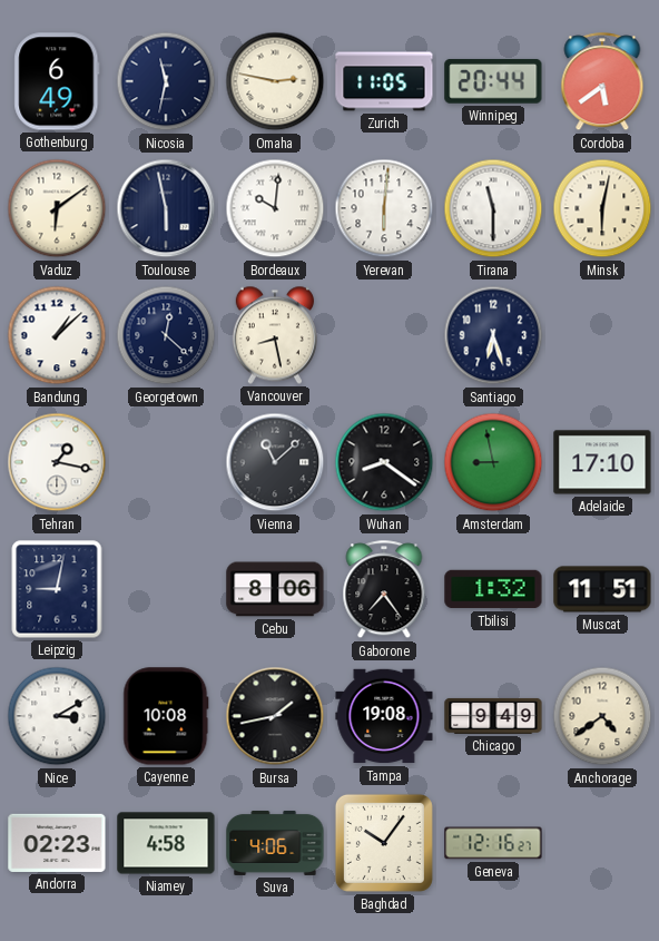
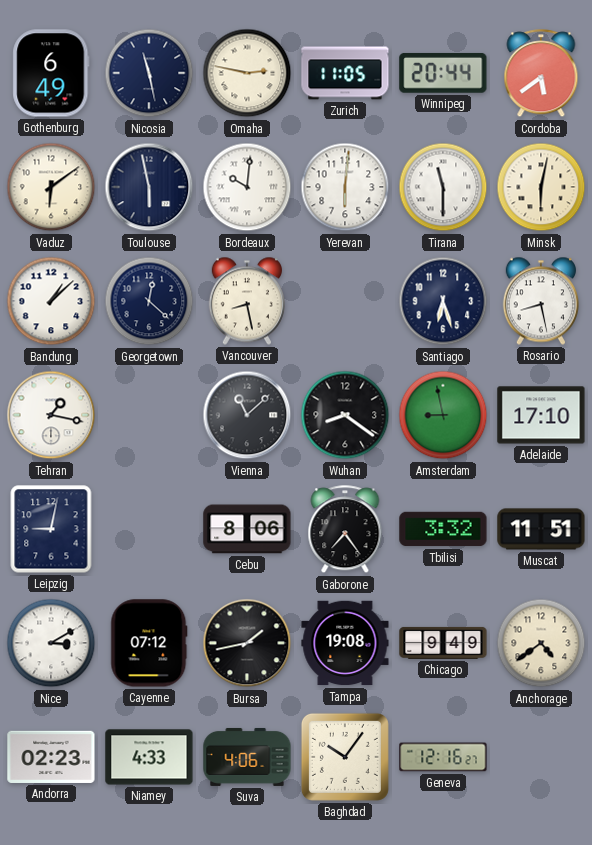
Nicosia: 11:32 -> 11:28
Rosario: none -> 8:28
Tbilisi: 1:32 -> 3:32
Cayenne: 10:08 -> 07:12
Niamey: 4:58 -> 4:33
